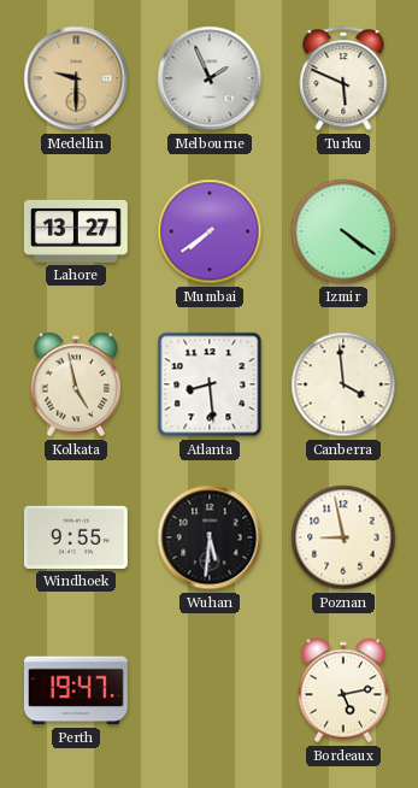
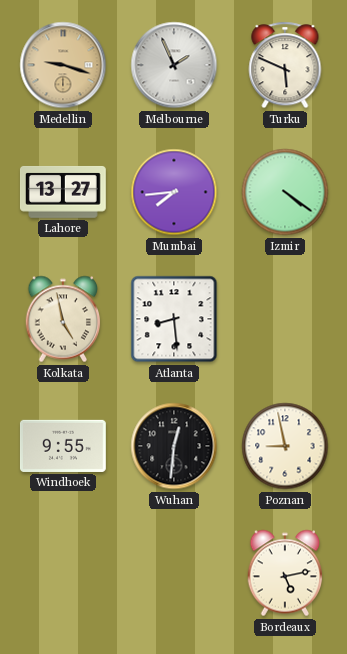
Medellin: 9:30 -> 9:18
Mumbai: 7:39 -> 7:44
Canberra: 3:59 -> none
Wuhan: 5:31 -> 12:31
Perth: 19:47 -> none
